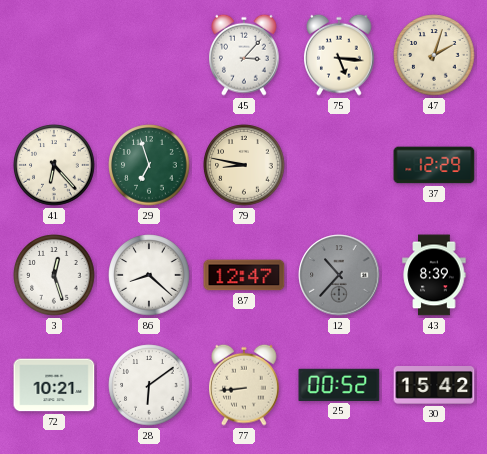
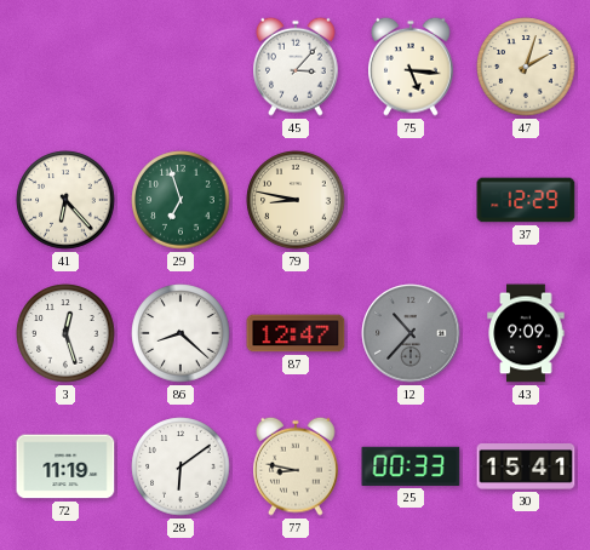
43: 8:39 -> 9:09
72: 10:21 -> 11:19
77: 8:44 -> 8:47
25: 00:52 -> 00:33
30: 15:42 -> 15:41
